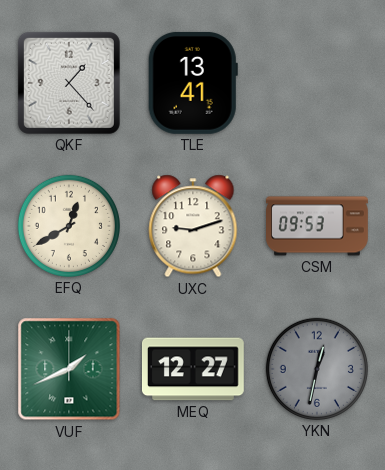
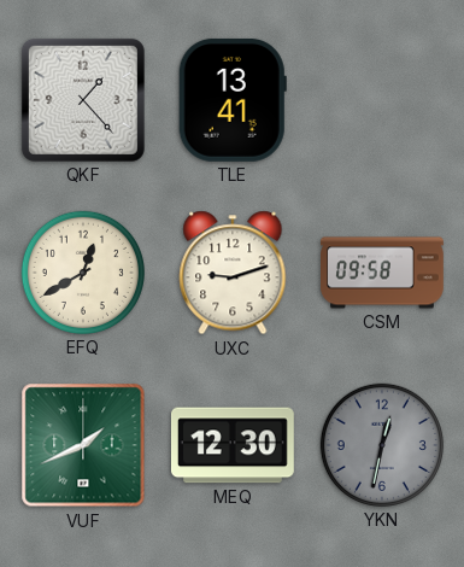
CSM: 09:53 -> 09:58
MEQ: 12:27 -> 12:30
